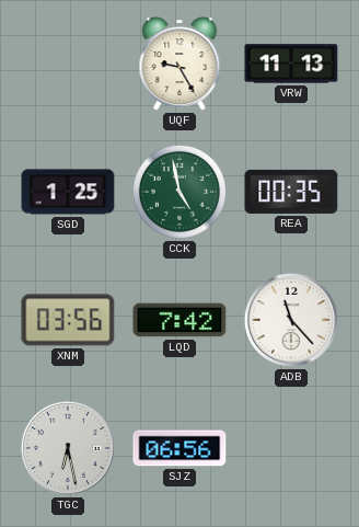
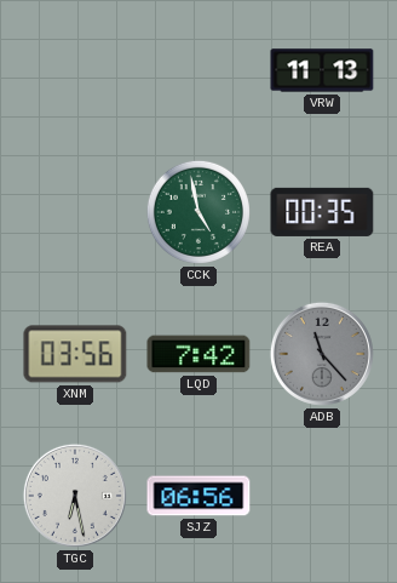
UQF: 9:25 -> none
SGD: 1:25 -> none
ADB dial: white -> grey
